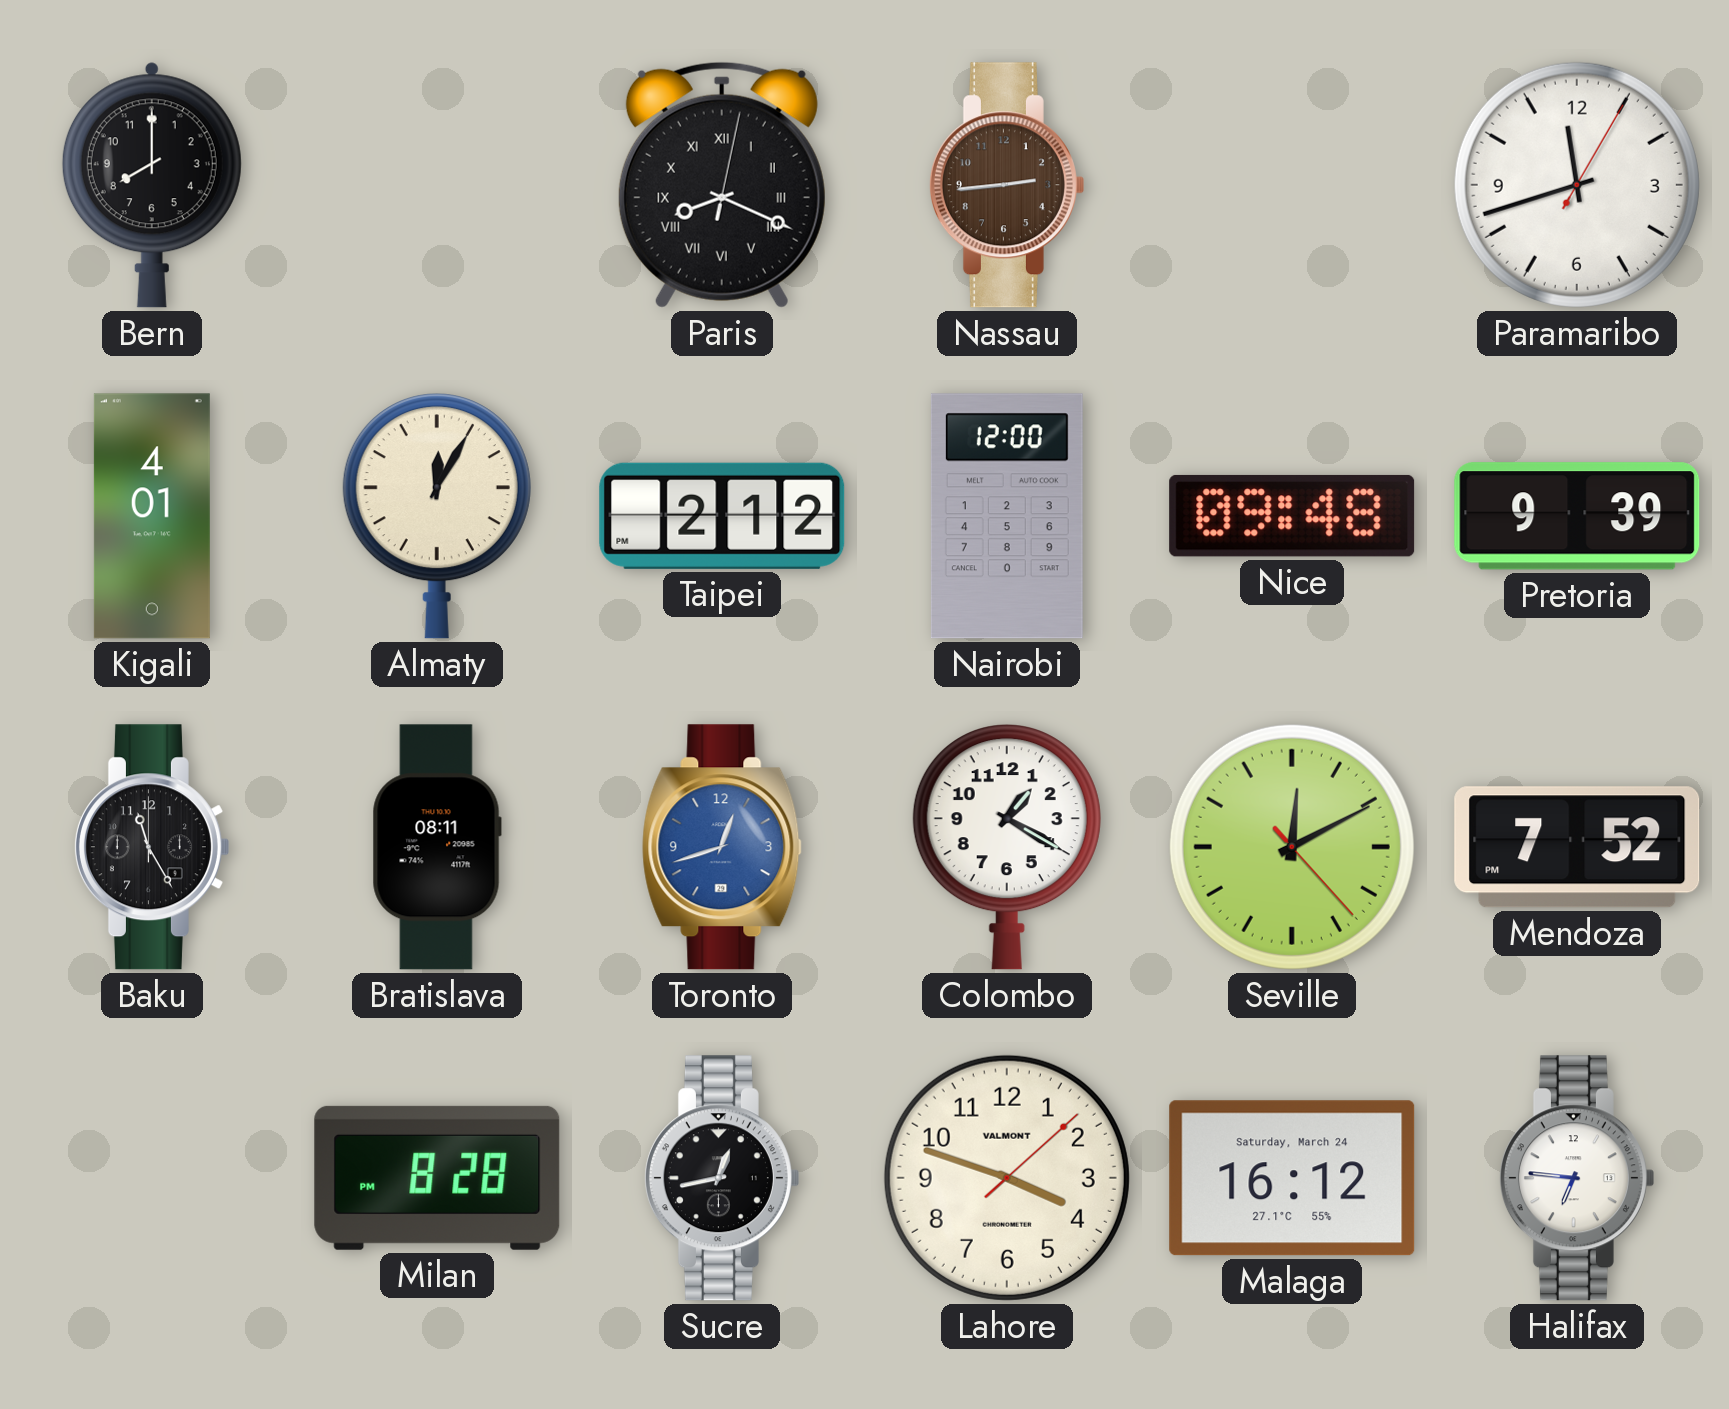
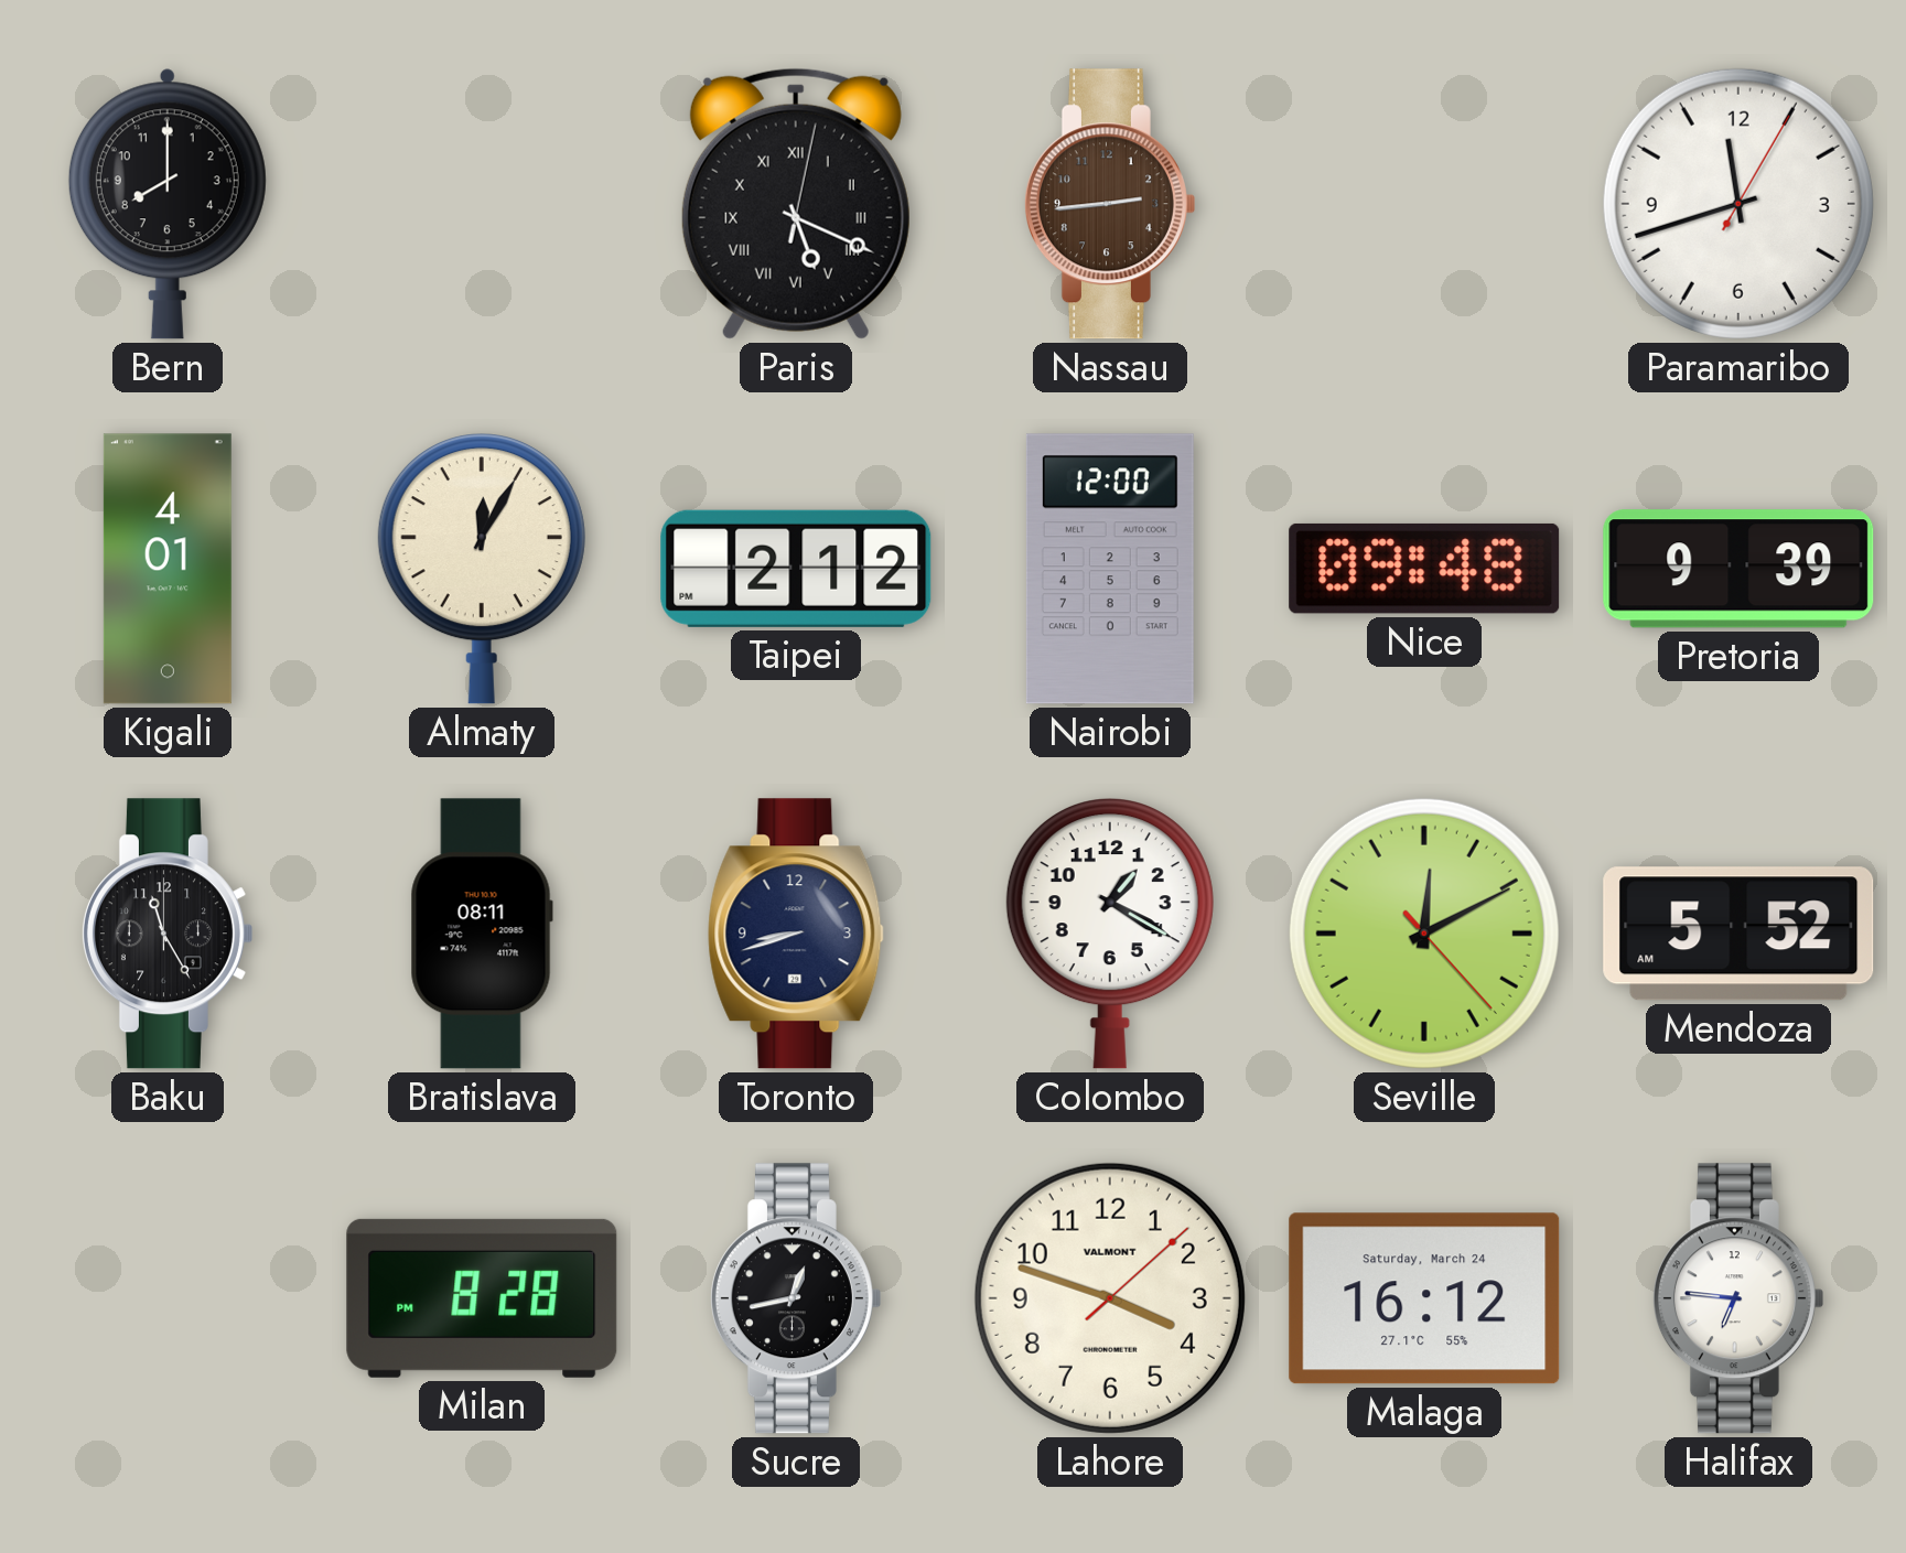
Paris: 8:19 -> 5:19
Toronto: 12:42 -> 8:42
Toronto dial: blue -> navy
Mendoza: 7:52 -> 5:52
